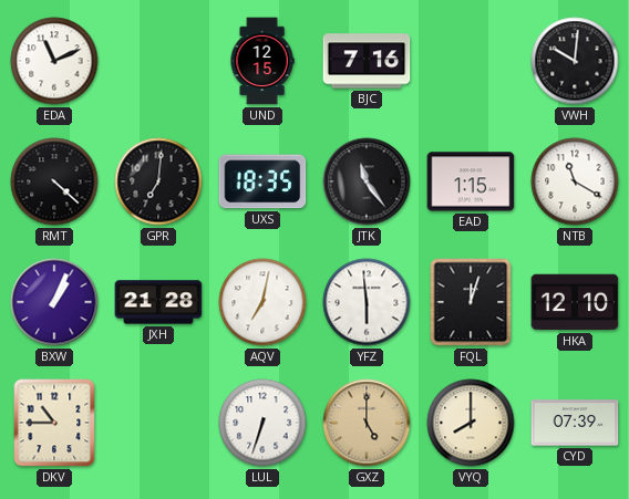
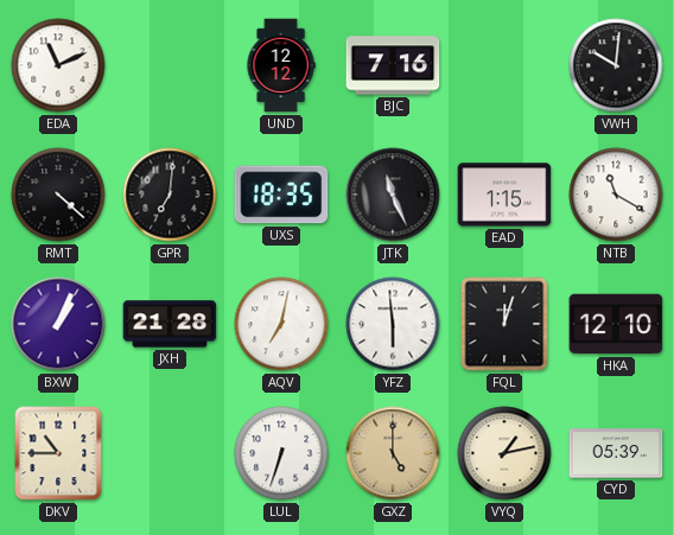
UND: 12:15 -> 12:12
JTK: 11:24 -> 11:26
VYQ: 8:00 -> 1:13
CYD: 07:39 -> 05:39
